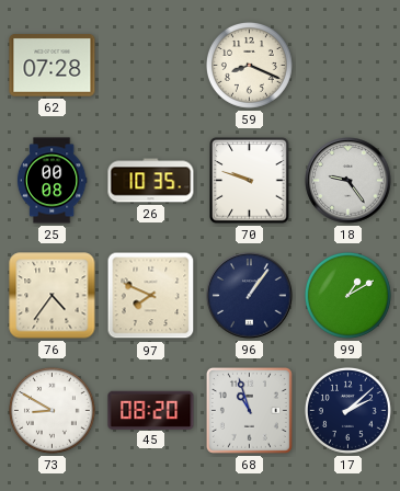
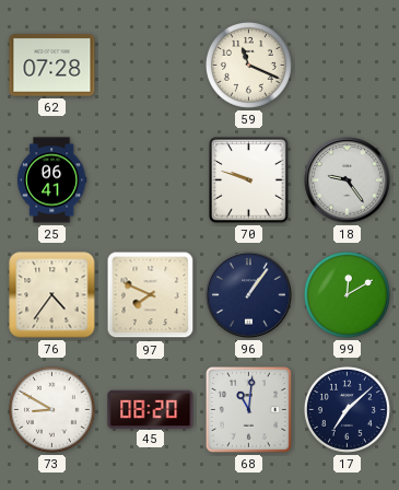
59: 8:19 -> 11:19
25: 00:08 -> 06:41
26: 10:35 -> none
99: 1:10 -> 12:10
68: 10:57 -> 11:01
17: 2:08 -> 7:08
